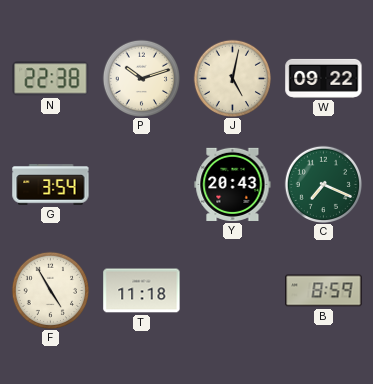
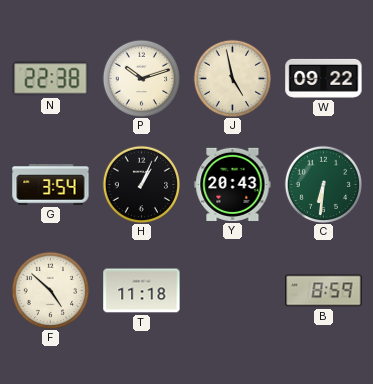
J: 5:02 -> 4:58
H: none -> 1:04
C: 7:19 -> 6:31
F: 4:55 -> 4:52
